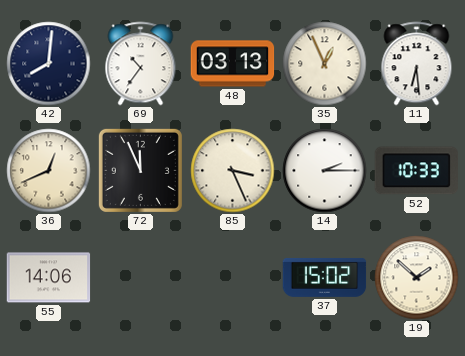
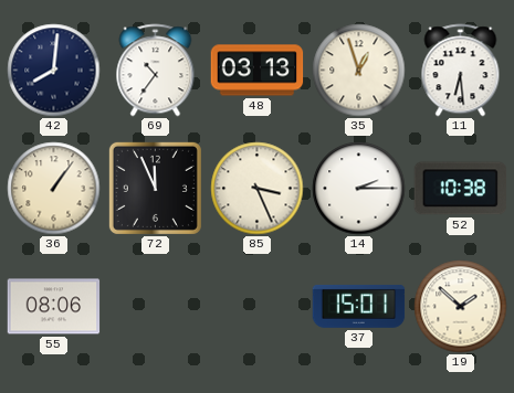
35: 12:56 -> 12:57
36: 12:41 -> 1:06
52: 10:33 -> 10:38
55: 14:06 -> 08:06
37: 15:02 -> 15:01
